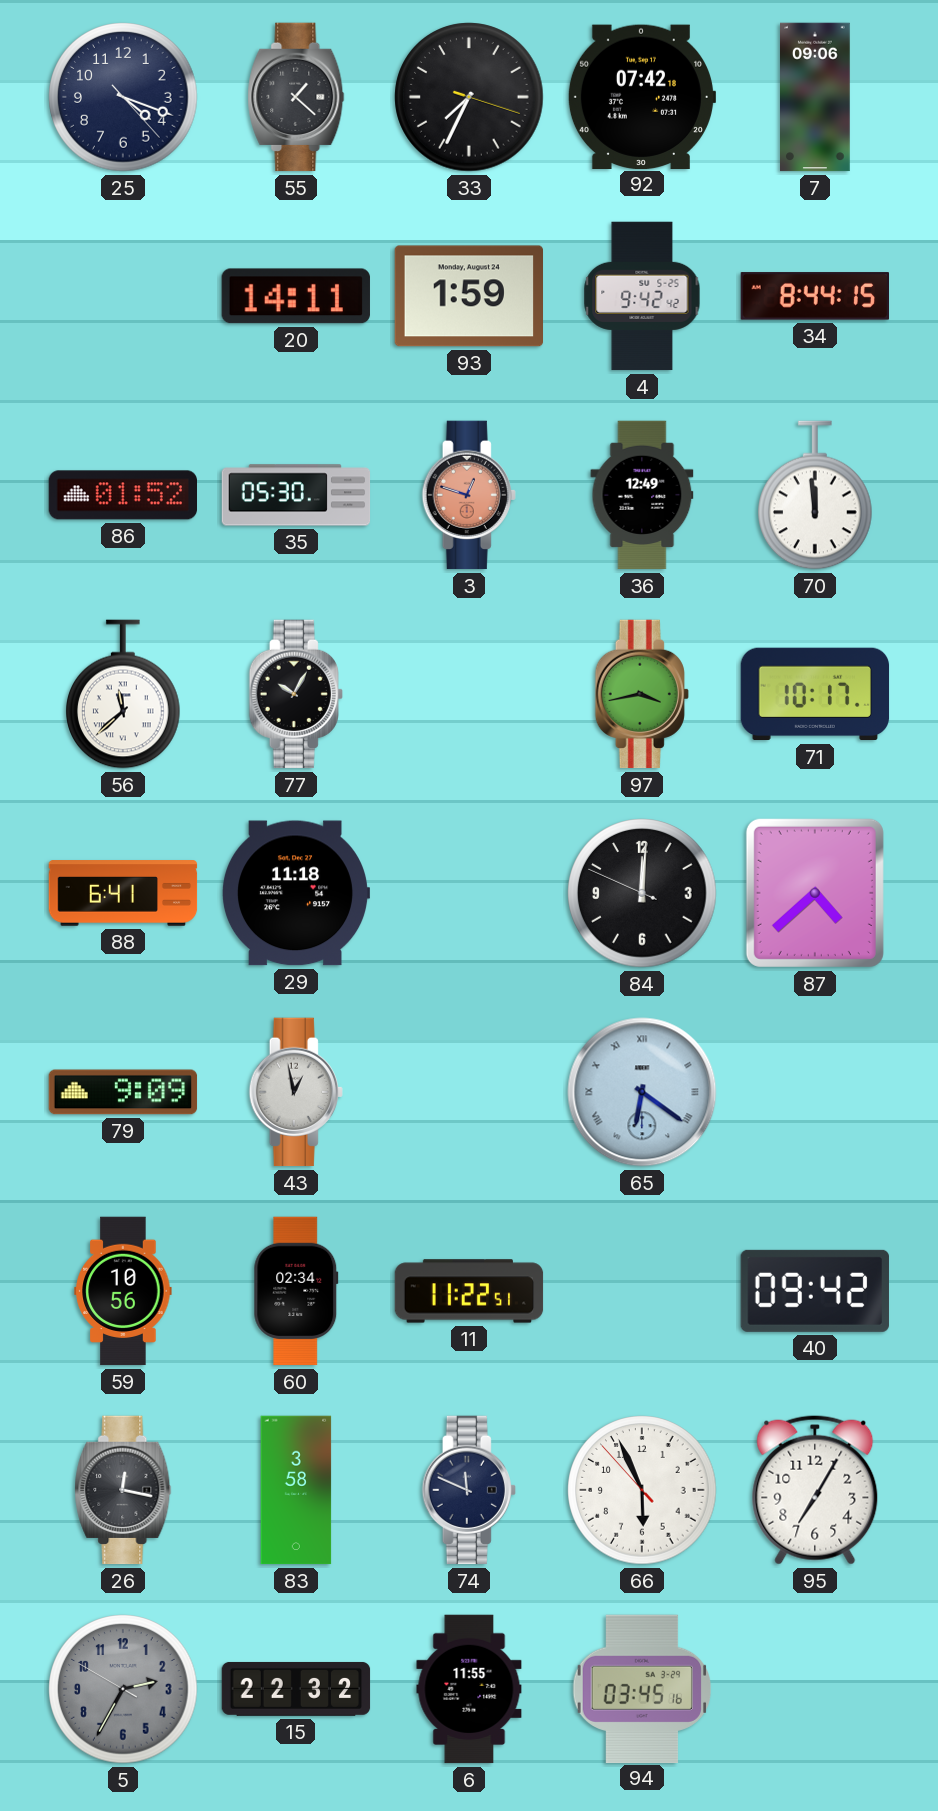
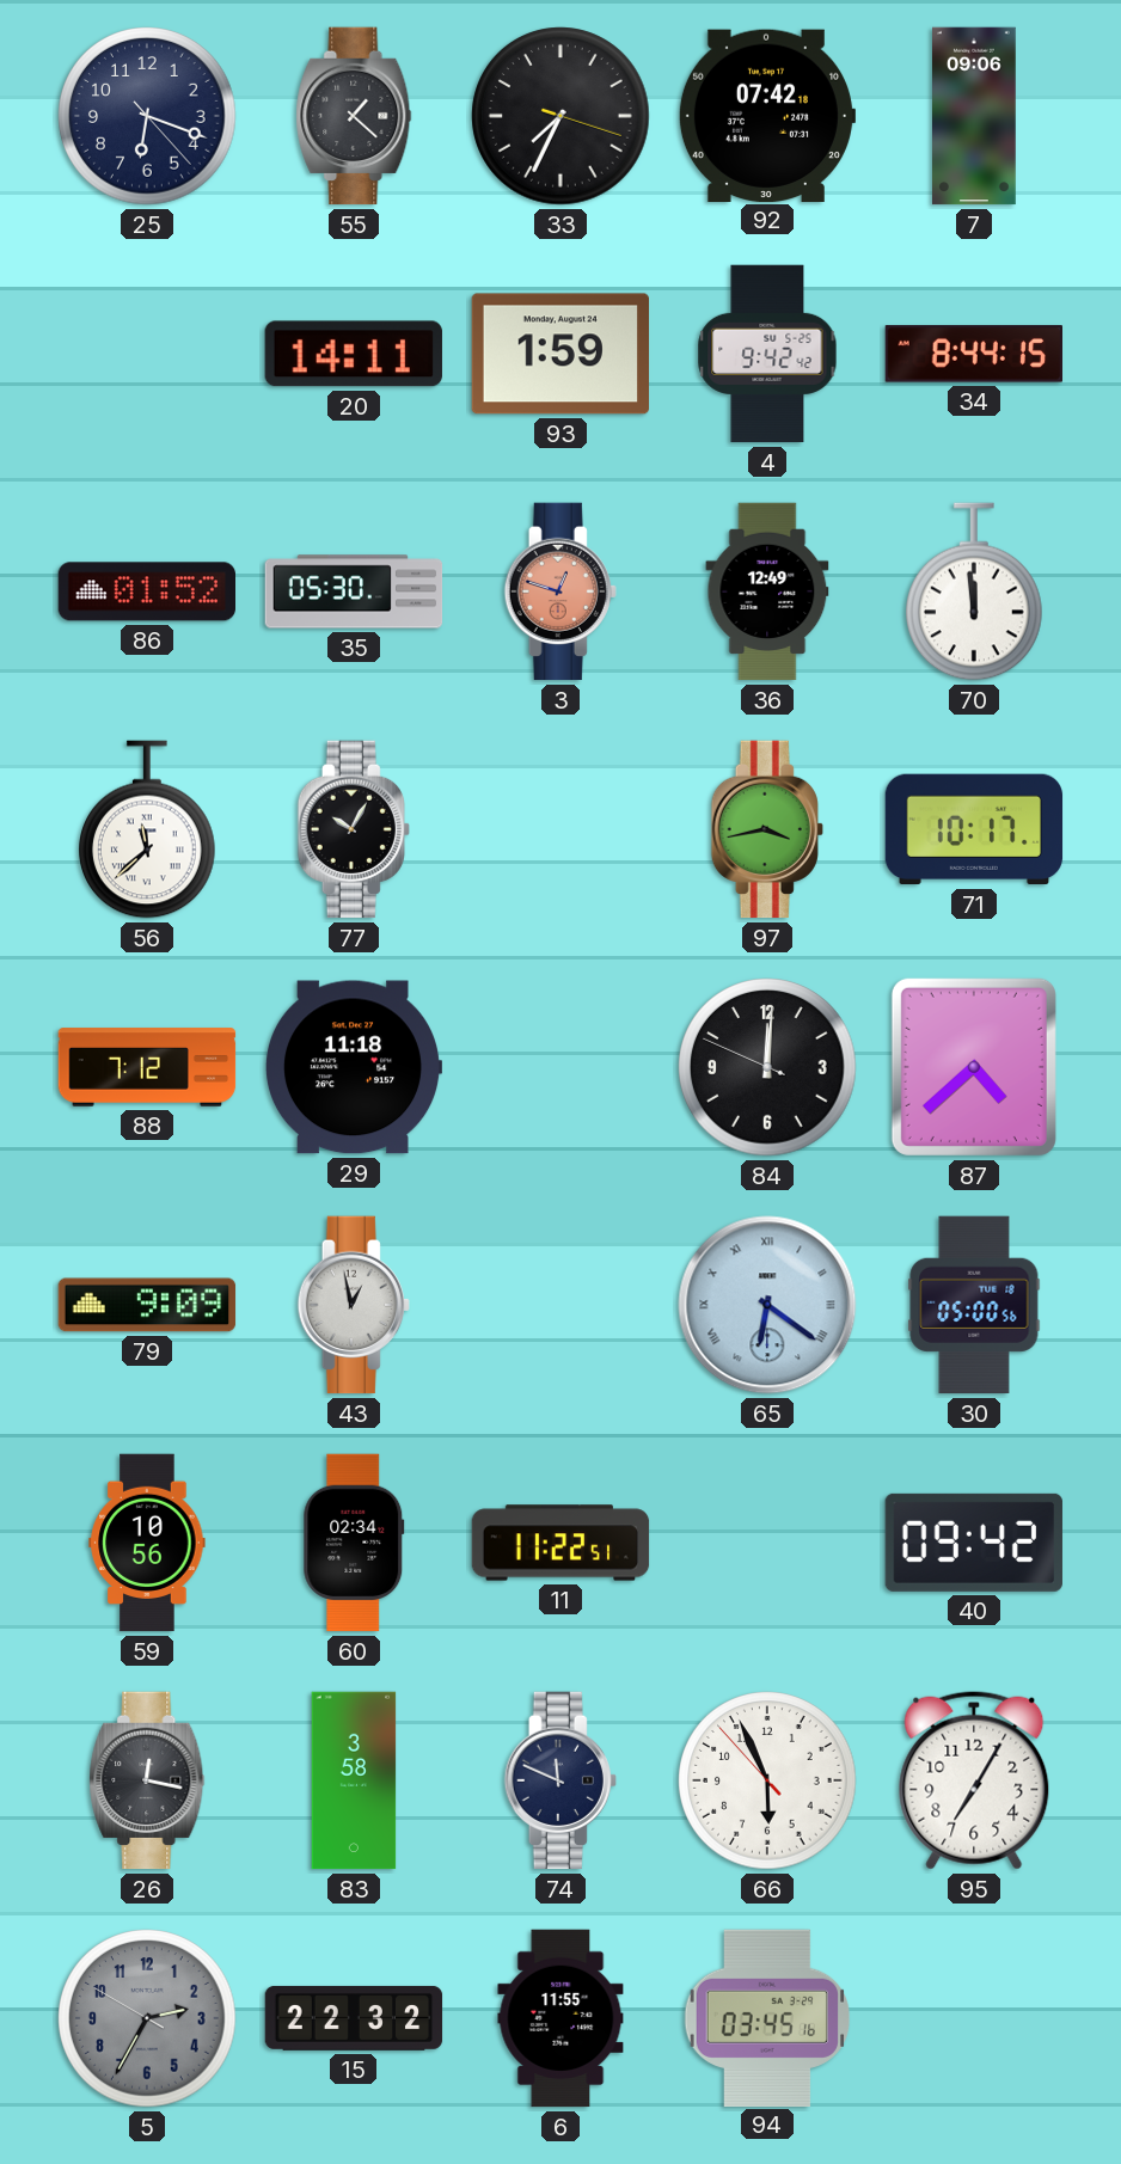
25: 4:18 -> 6:18
88: 6:41 -> 7:12
30: none -> 05:00
